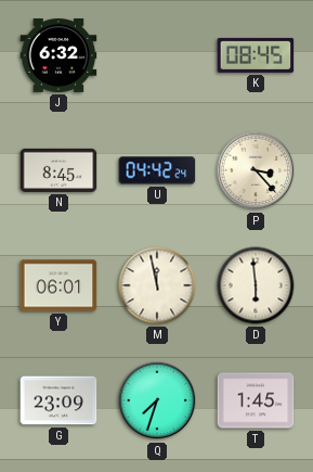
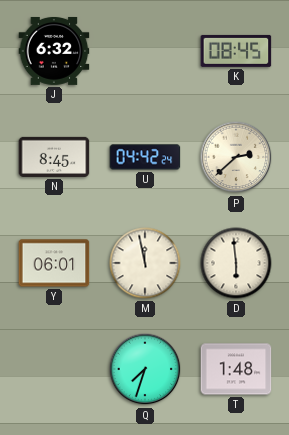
P: 3:23 -> 2:38
G: 23:09 -> none
T: 1:45 -> 1:48
